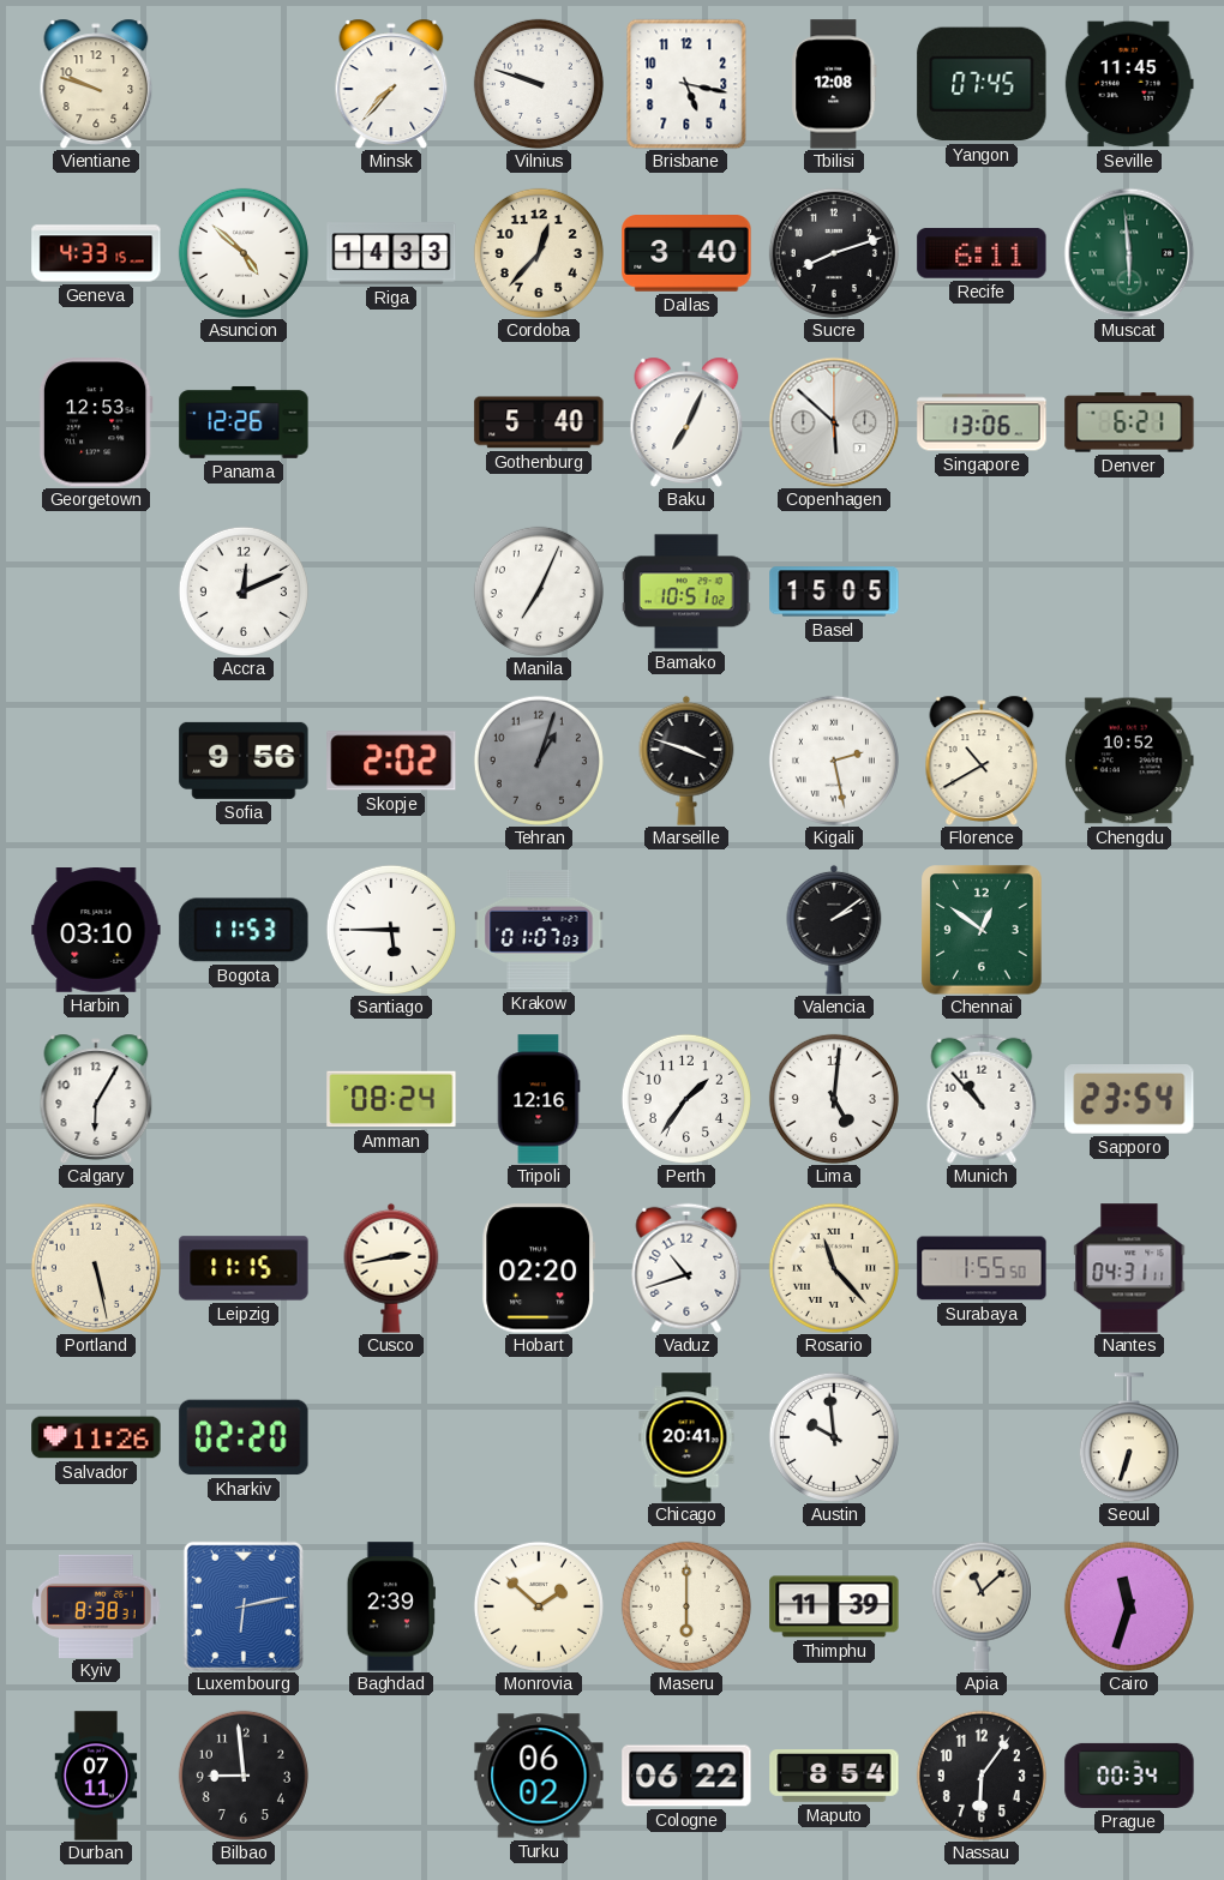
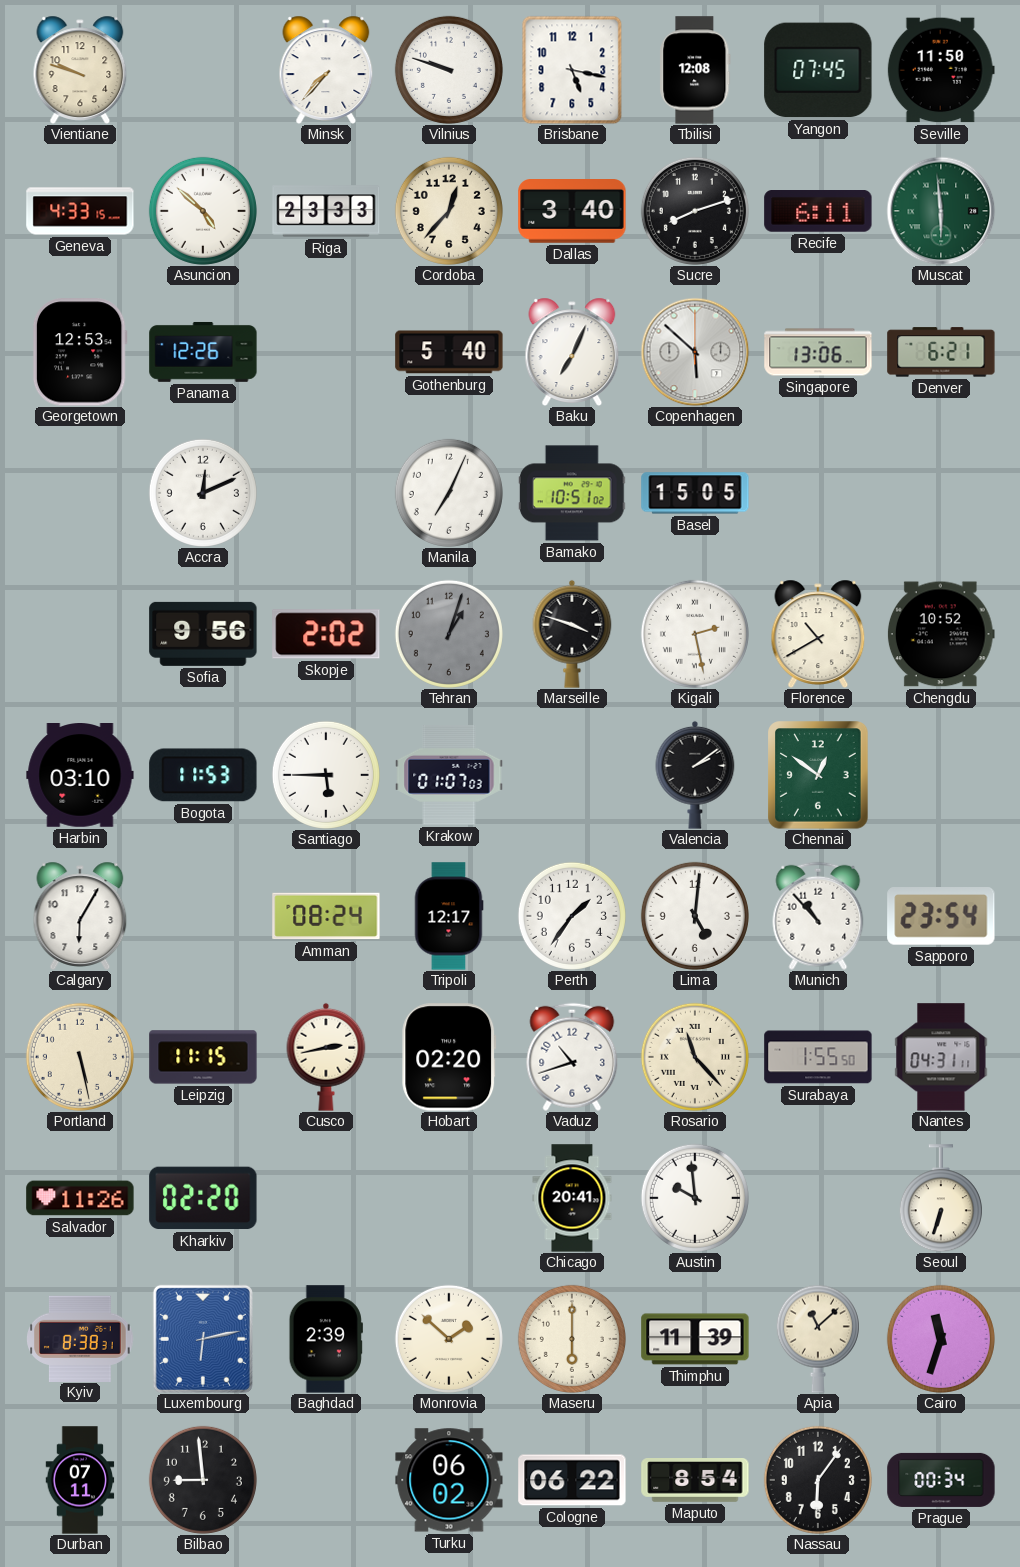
Seville: 11:45 -> 11:50
Riga: 14:33 -> 23:33
Tripoli: 12:16 -> 12:17
